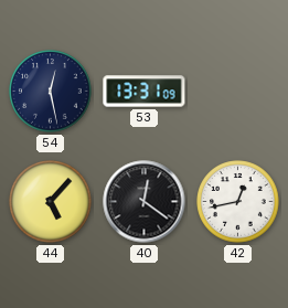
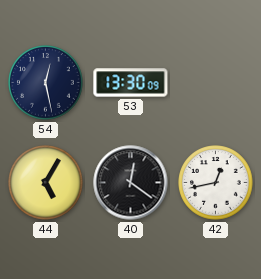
53: 13:31 -> 13:30
44: 5:07 -> 5:05
